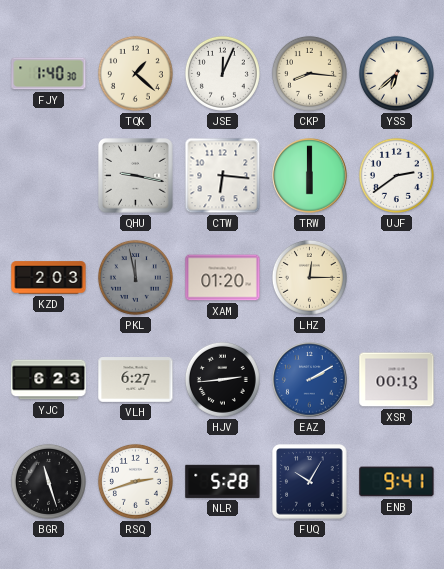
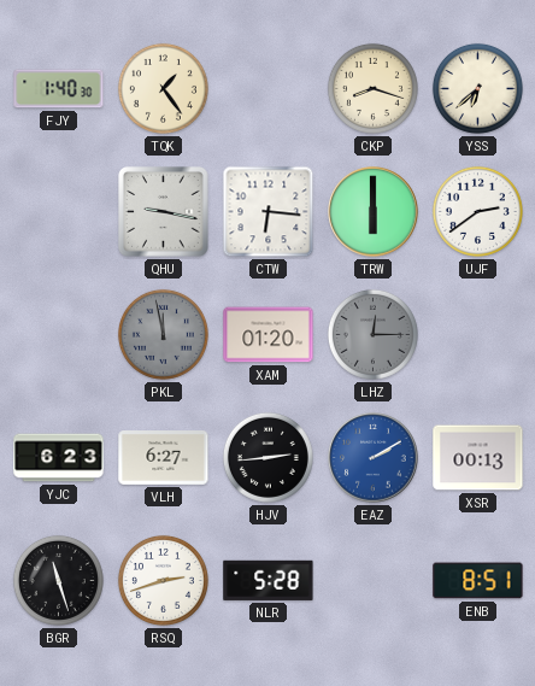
TQK: 1:22 -> 1:24
JSE: 12:04 -> none
CKP: 8:16 -> 8:18
KZD: 2:03 -> none
LHZ dial: cream -> grey
FUQ: 10:05 -> none
ENB: 9:41 -> 8:51
